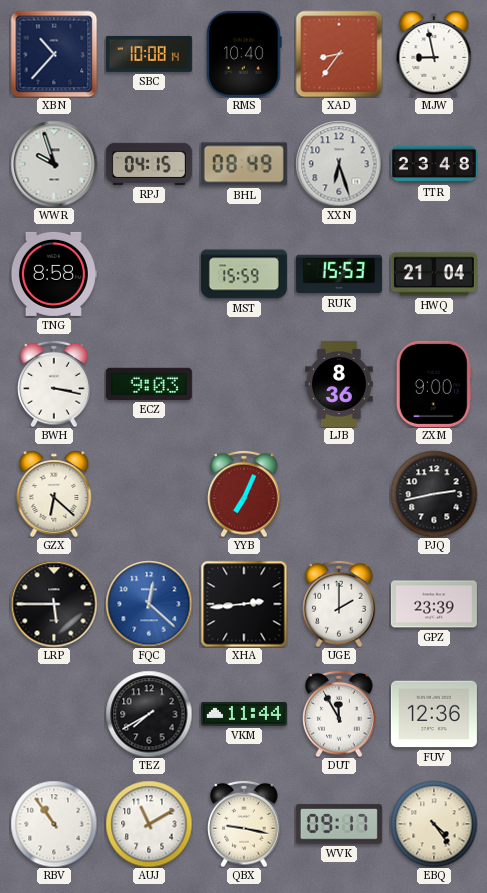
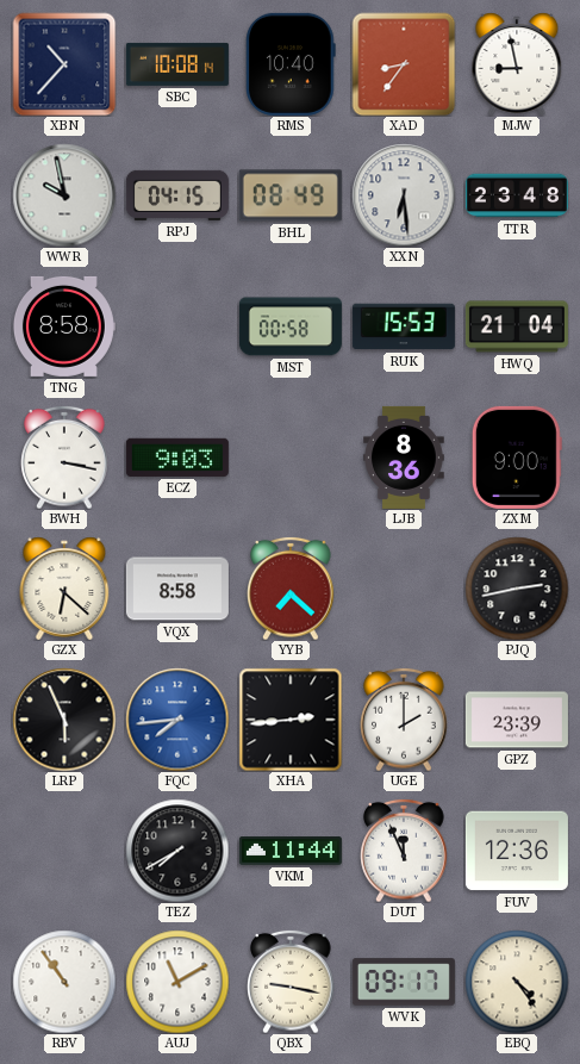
WWR: 9:57 -> 9:58
XXN: 6:27 -> 6:29
MST: 15:59 -> 00:58
VQX: none -> 8:58
YYB: 7:04 -> 7:22
LRP: 5:45 -> 5:56
FQC: 12:22 -> 7:44
DUT: 11:55 -> 11:56
